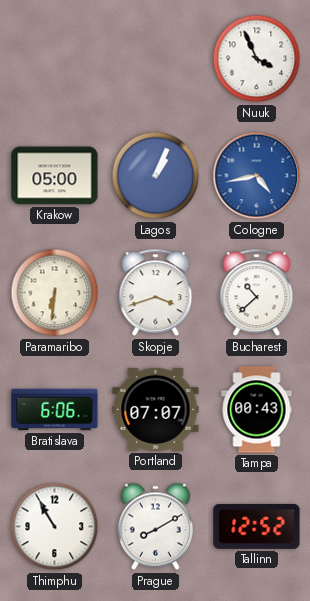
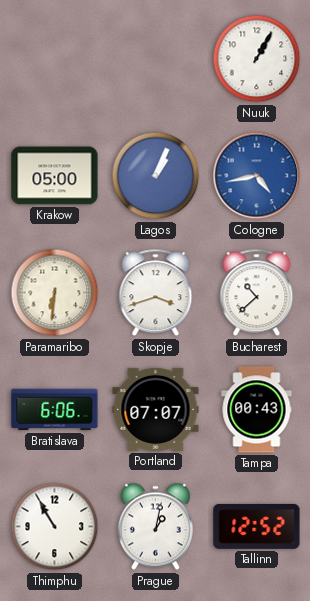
Nuuk: 3:56 -> 1:05
Prague: 8:10 -> 1:02
